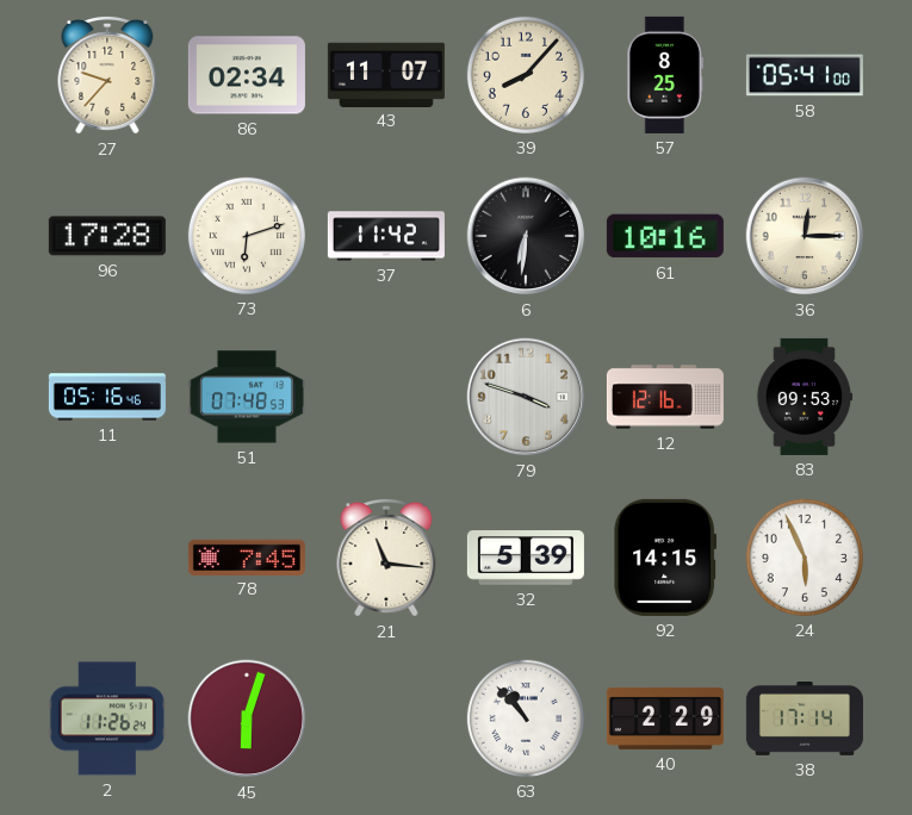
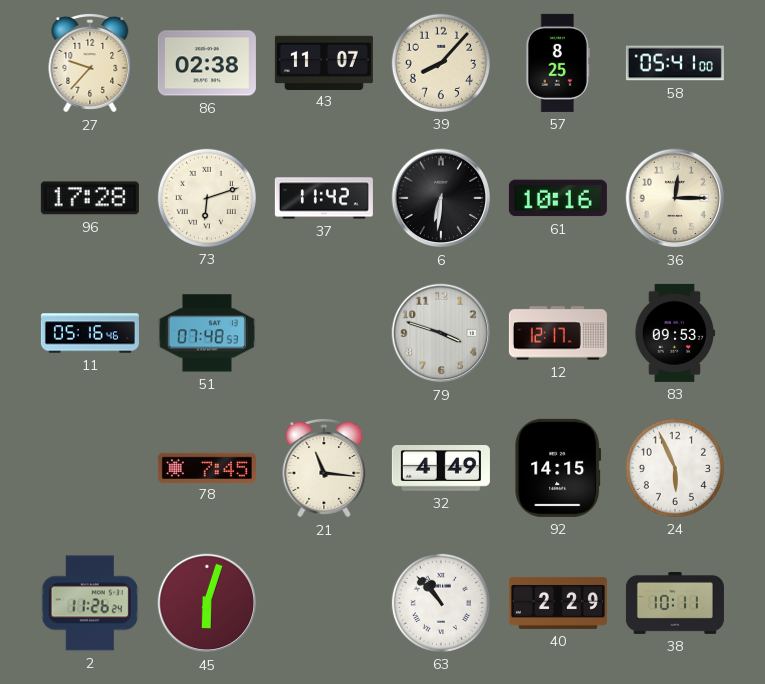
86: 02:34 -> 02:38
12: 12:16 -> 12:17
32: 5:39 -> 4:49
38: 17:14 -> 10:11
